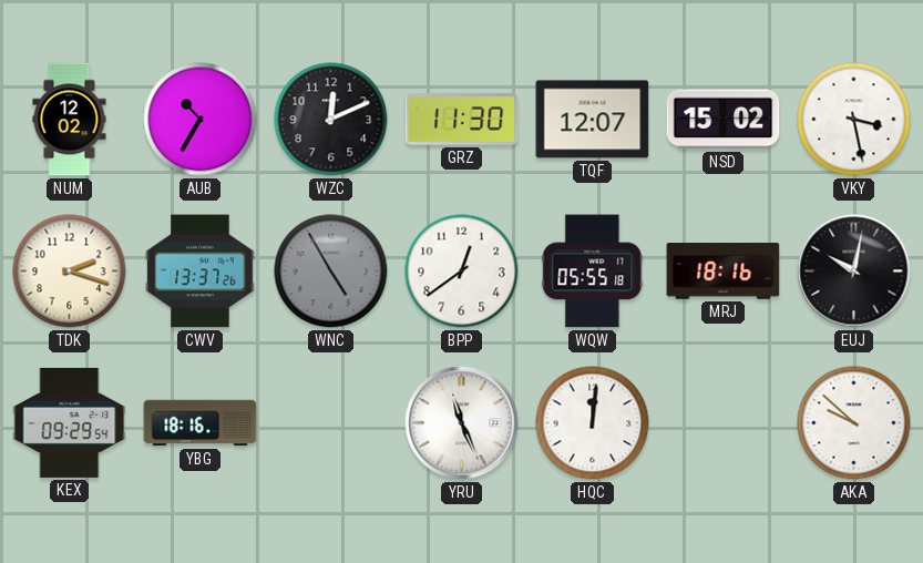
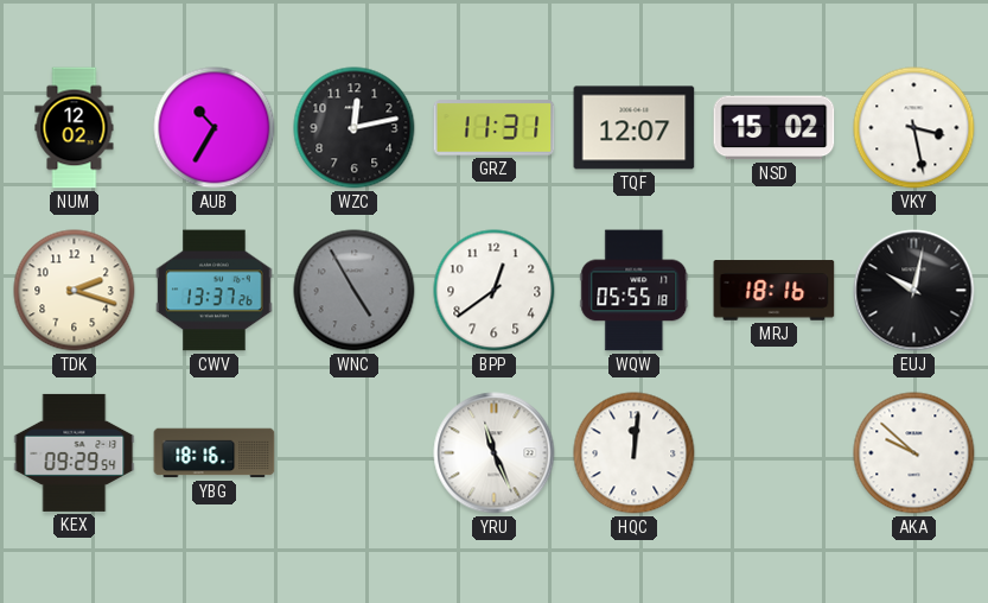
WZC: 12:11 -> 12:13
GRZ: 11:30 -> 11:31
